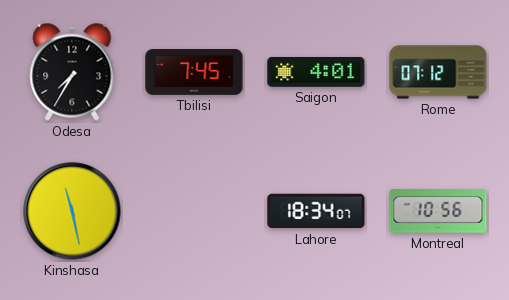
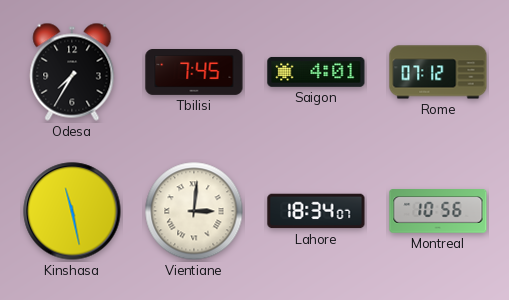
Vientiane: none -> 3:01
